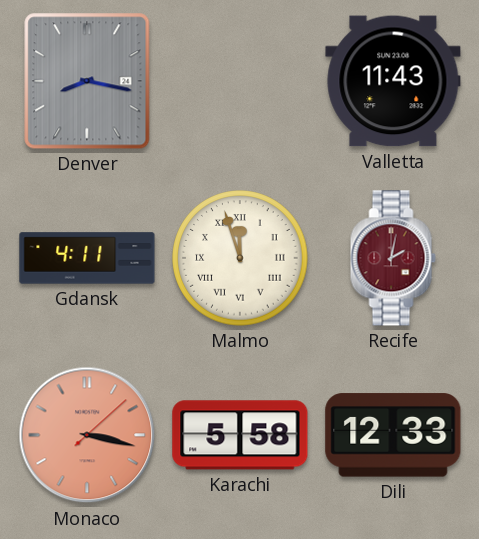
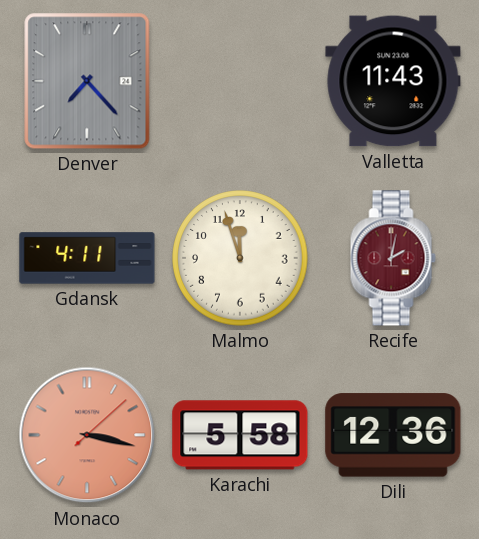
Denver: 8:17 -> 7:23
Malmo numerals: Roman -> Arabic
Dili: 12:33 -> 12:36
